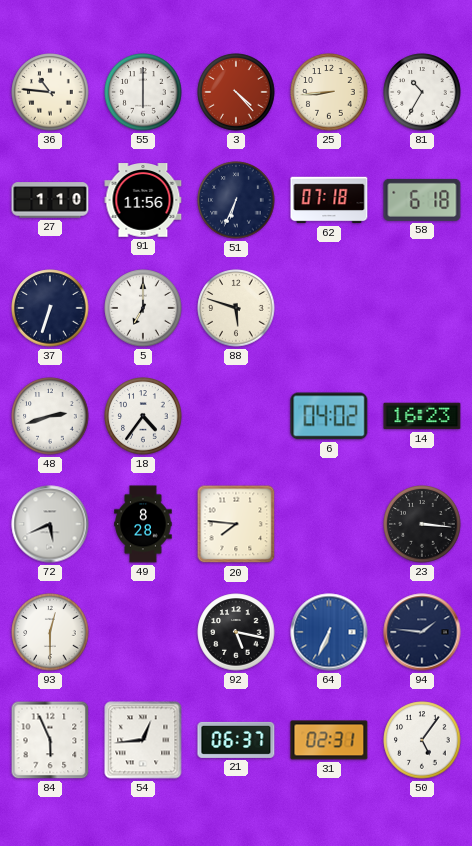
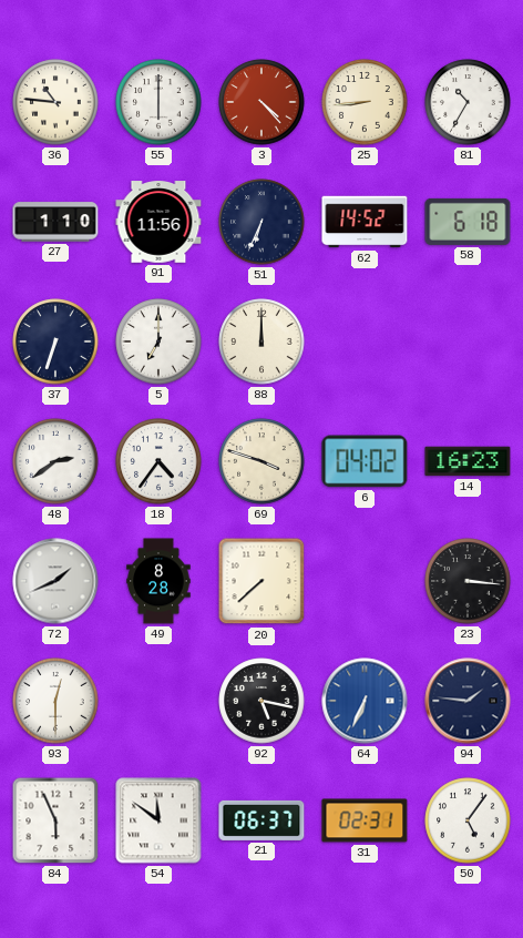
62: 07:18 -> 14:52
88: 5:48 -> 12:00
48: 2:42 -> 2:39
69: none -> 3:48
72: 5:41 -> 1:41
20: 7:46 -> 7:38
54: 12:44 -> 11:51
